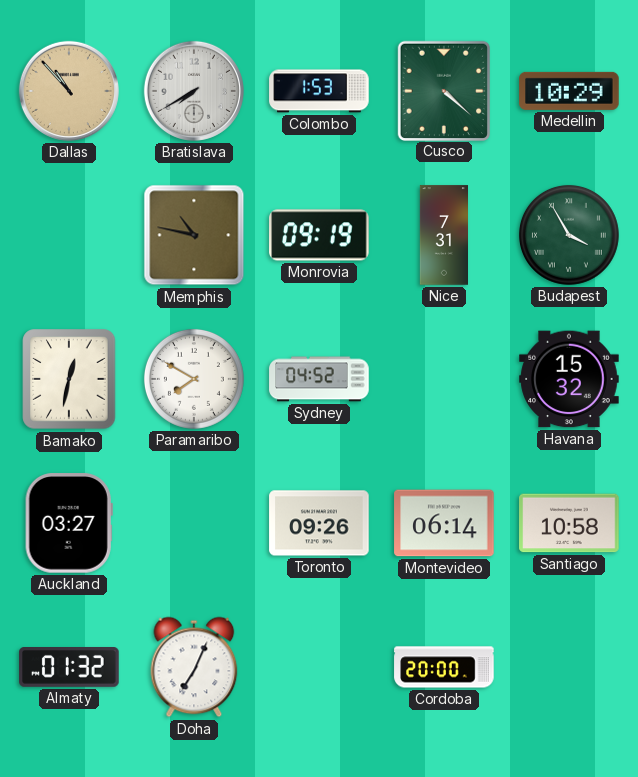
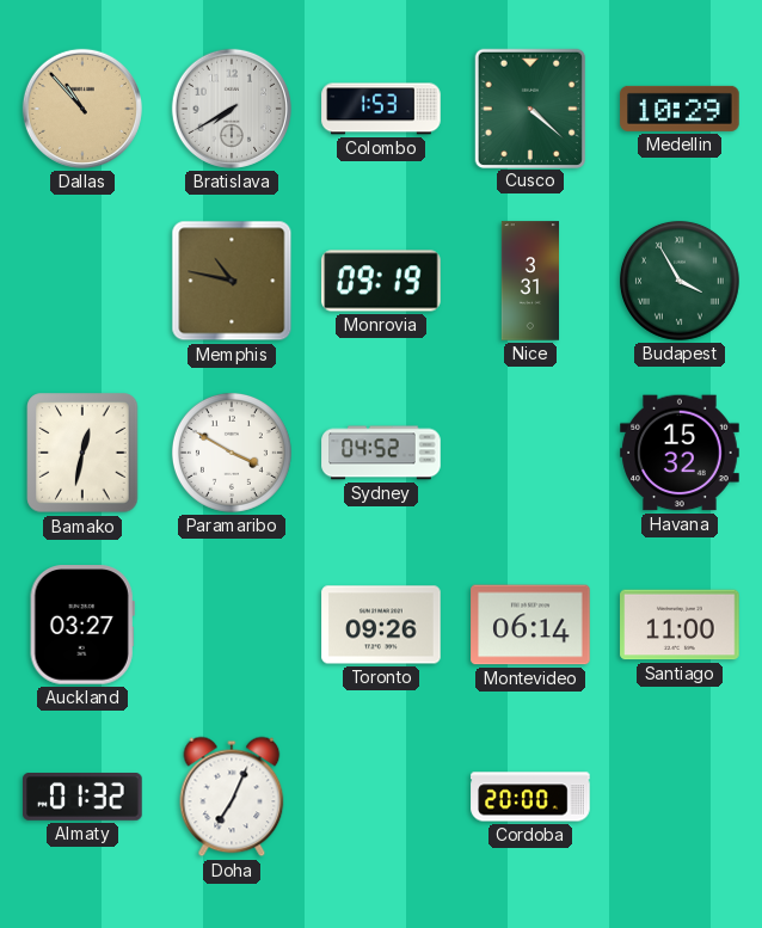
Nice: 7:31 -> 3:31
Paramaribo: 7:50 -> 3:50
Santiago: 10:58 -> 11:00
